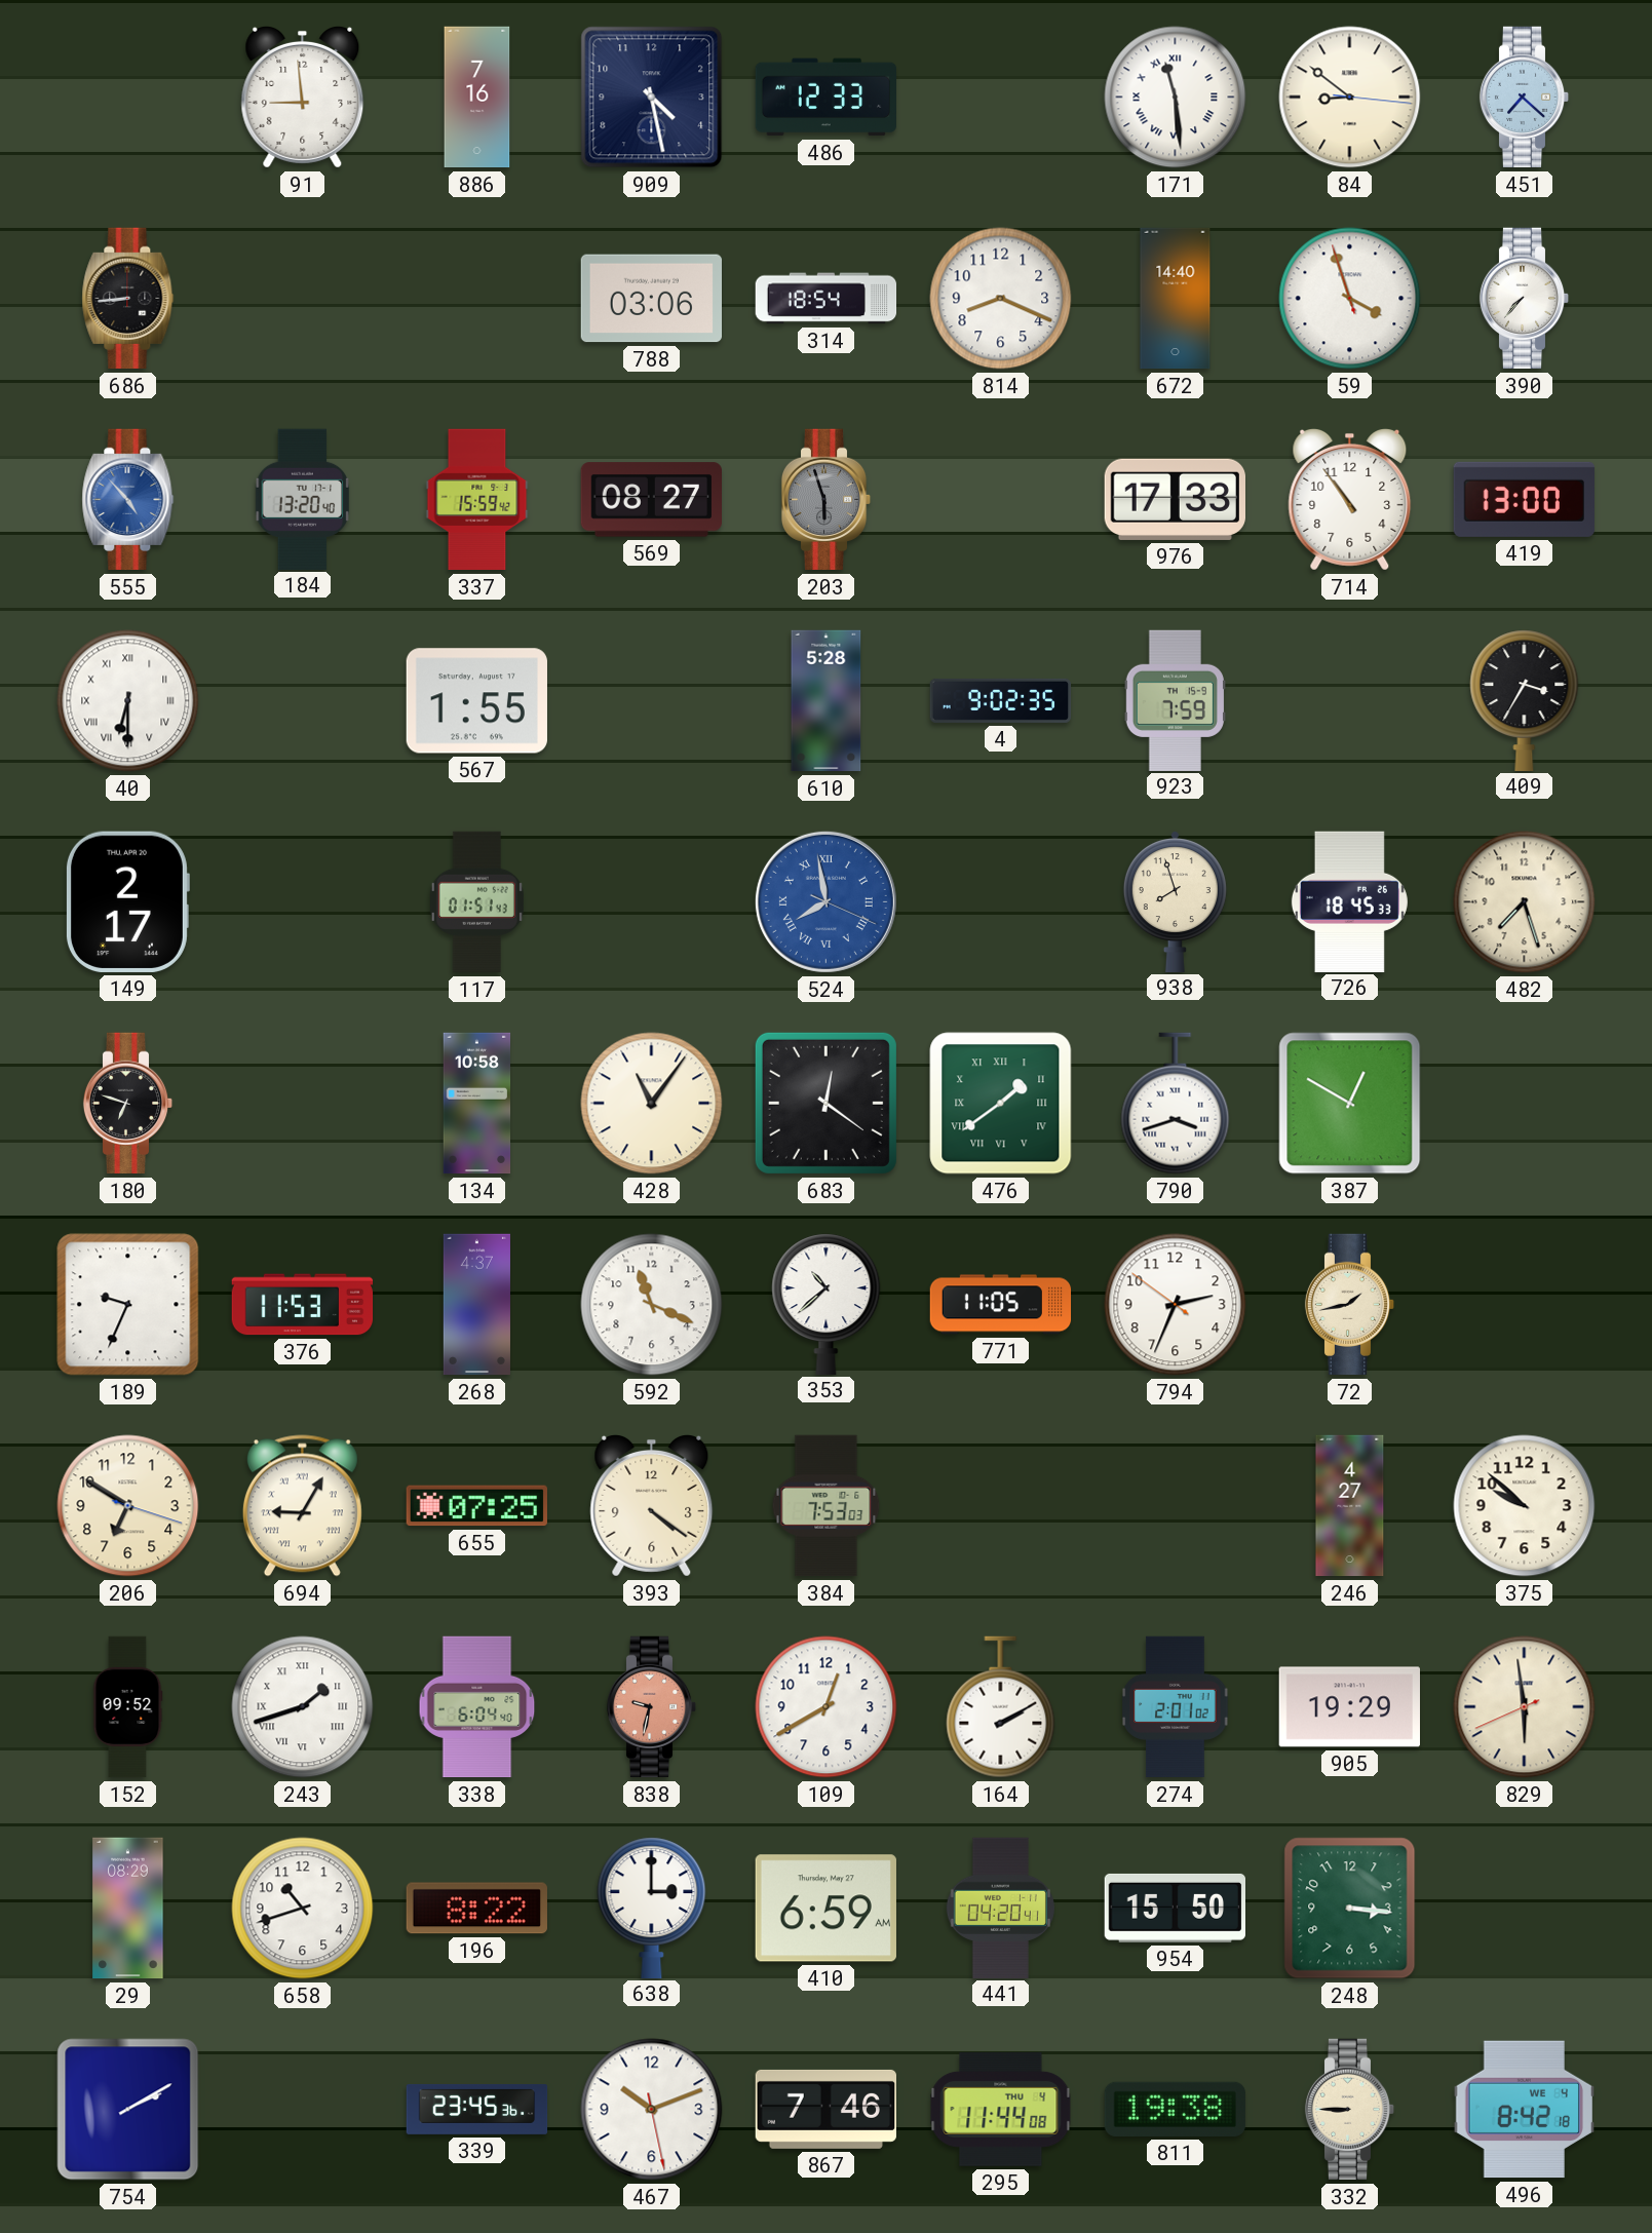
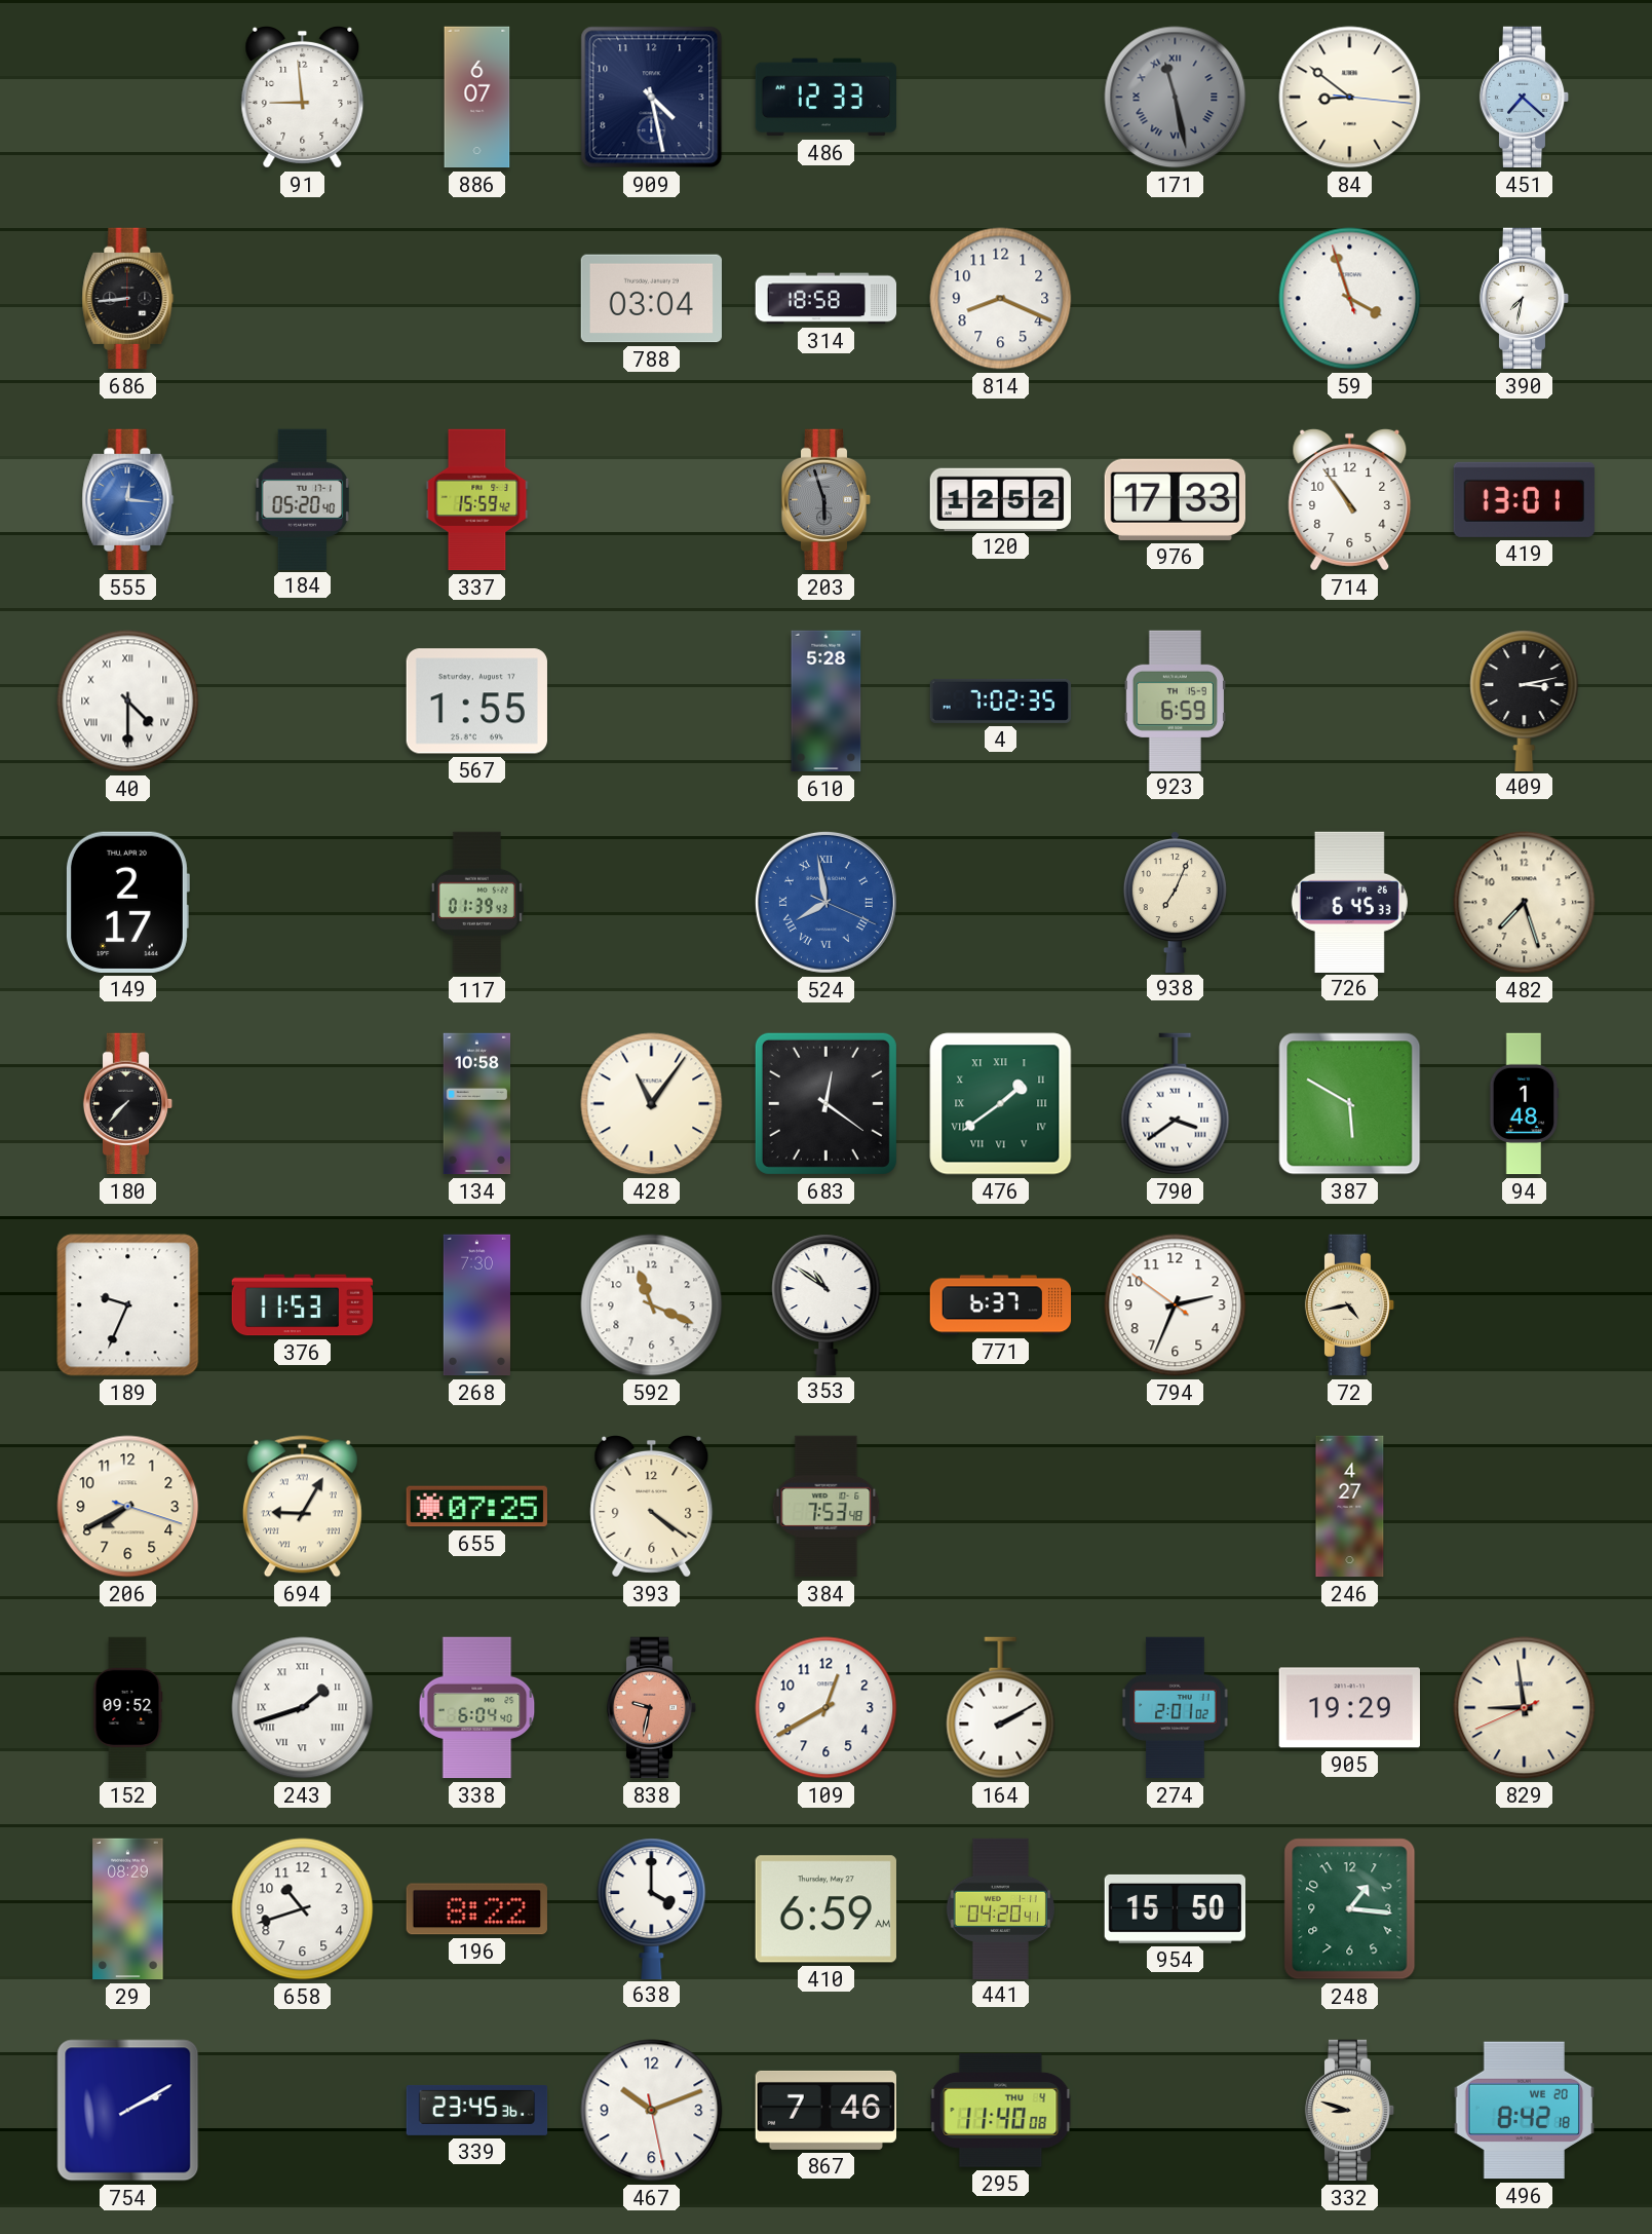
886: 7:16 -> 6:07
171: 11:29 -> 11:28
171 dial: white -> grey
788: 03:06 -> 03:04
314: 18:54 -> 18:58
672: 14:40 -> none
390: 7:37 -> 7:32
555: 4:53 -> 12:16
184: 13:20 -> 05:20
569: 08:27 -> none
120: none -> 12:52
419: 13:00 -> 13:01
40: 6:30 -> 4:30
4: 9:02 -> 7:02
923: 7:59 -> 6:59
409: 3:35 -> 3:13
117: 01:51 -> 01:39
938: 7:57 -> 7:04
726: 18:45 -> 6:45
180: 6:48 -> 7:37
790: 3:42 -> 3:39
387: 12:50 -> 5:50
94: none -> 1:48
268: 4:37 -> 7:30
353: 10:38 -> 10:51
771: 11:05 -> 6:37
72: 1:43 -> 4:43
206: 6:50 -> 7:40
384: 7:53:03 -> 7:53:48
375: 9:52 -> none
829: 5:58 -> 8:58
638: 3:00 -> 4:00
248: 3:16 -> 1:16
295: 11:44 -> 11:40
811: 19:38 -> none
332: 8:45 -> 8:48
496 date: WE 4 -> WE 20
